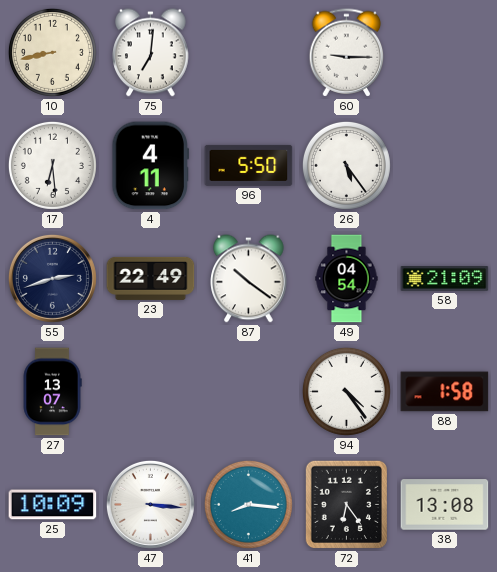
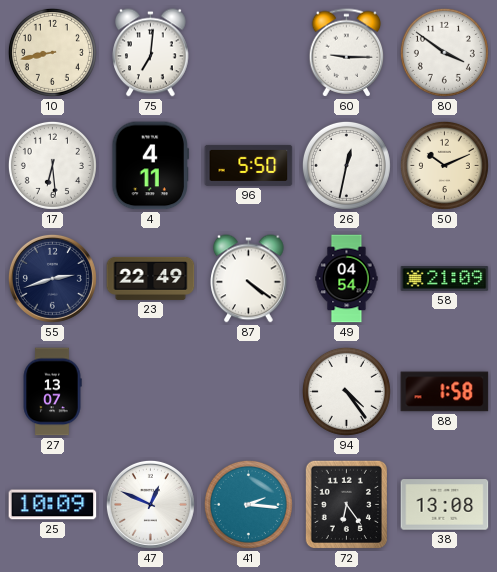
80: none -> 3:51
26: 5:24 -> 12:32
50: none -> 10:11
87: 10:21 -> 4:21
47: 3:16 -> 12:49
41: 8:16 -> 2:16
